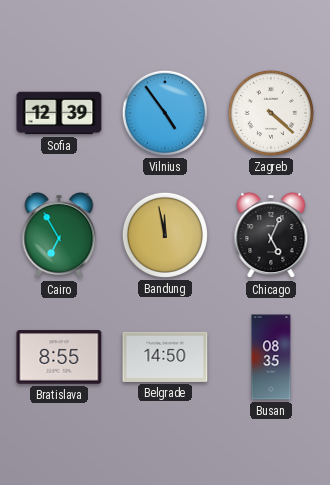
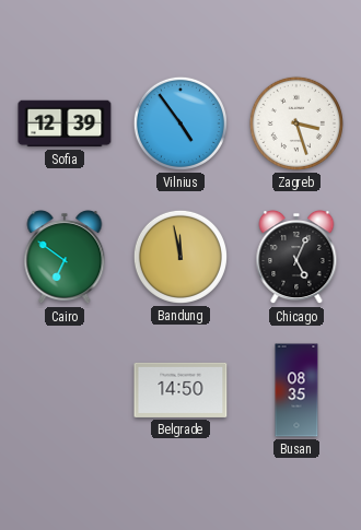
Zagreb: 4:22 -> 3:27
Cairo: 6:55 -> 6:51
Bratislava: 8:55 -> none
